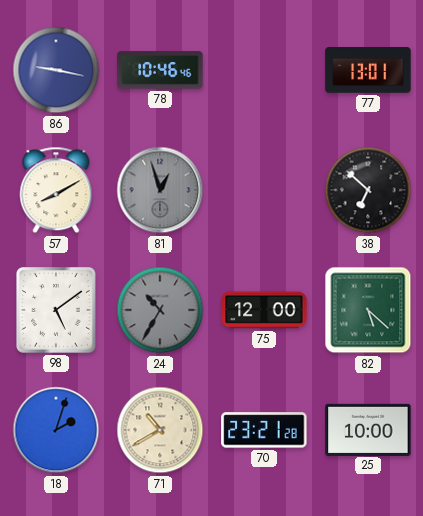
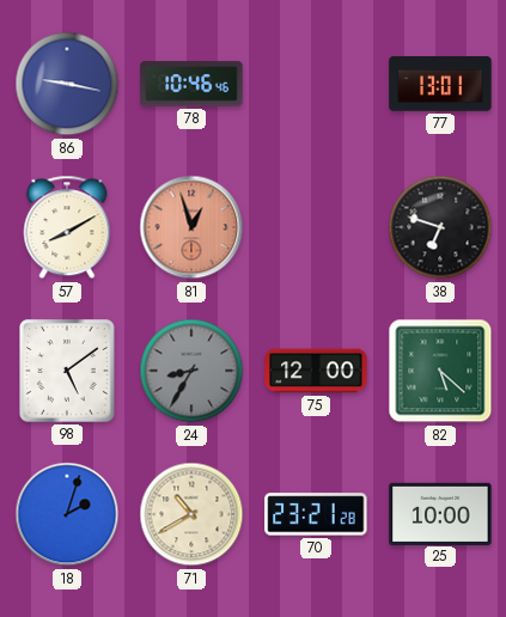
81 dial: grey -> salmon
38: 6:52 -> 6:48
24: 10:35 -> 8:35
